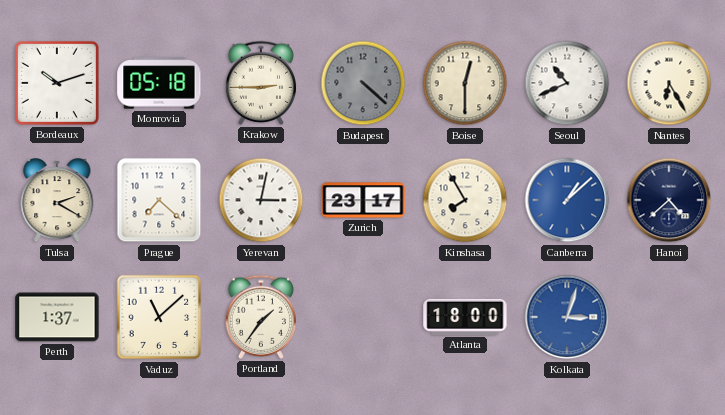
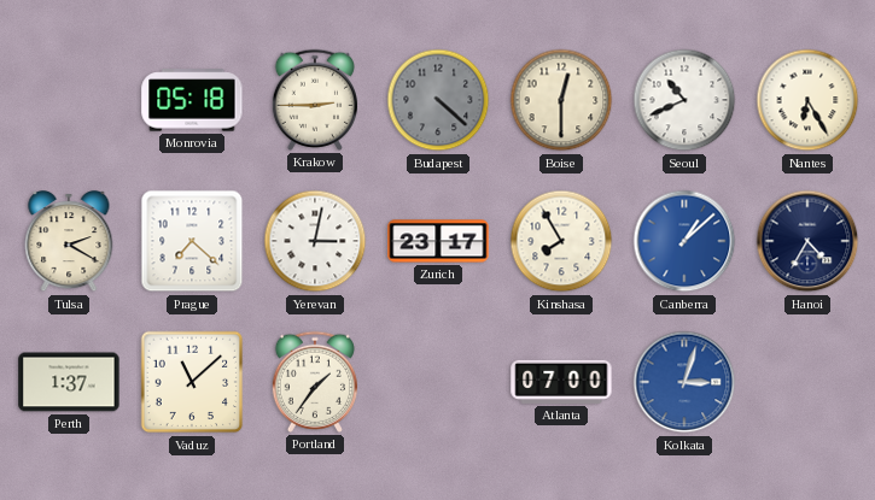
Bordeaux: 10:12 -> none
Hanoi: 4:38 -> 4:35
Atlanta: 18:00 -> 07:00
